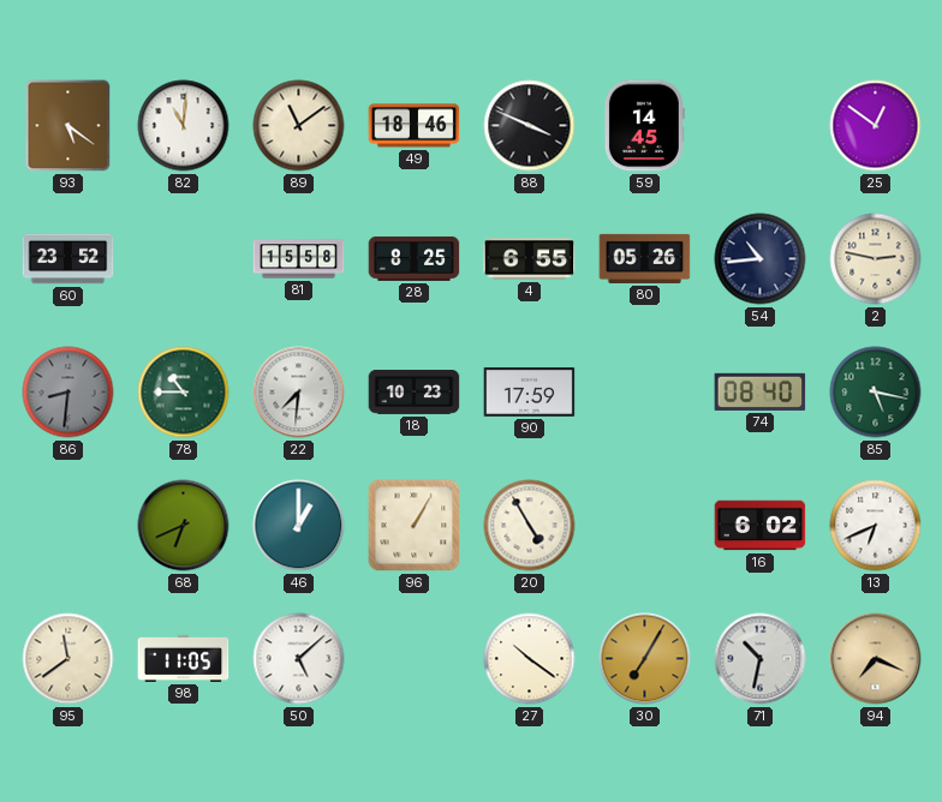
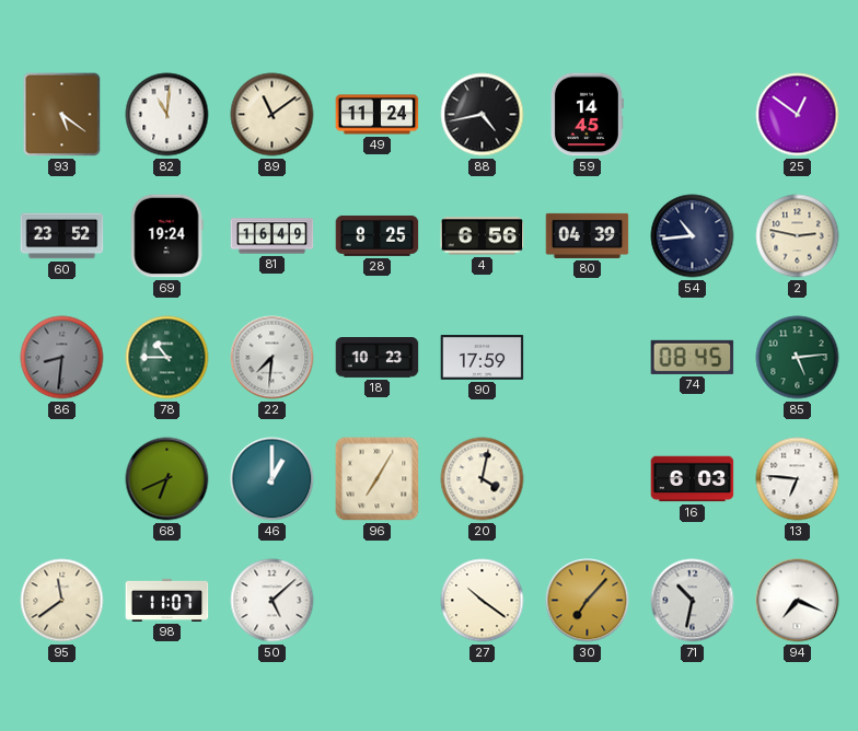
49: 18:46 -> 11:24
88: 3:49 -> 4:43
69: none -> 19:24
81: 15:58 -> 16:49
4: 6:55 -> 6:56
80: 05:26 -> 04:39
74: 08:40 -> 08:45
85: 5:17 -> 5:14
96: 1:05 -> 7:05
20: 4:55 -> 4:02
16: 6:02 -> 6:03
13: 6:41 -> 6:46
98: 11:05 -> 11:07
30: 7:05 -> 7:07
94 dial: champagne -> white
